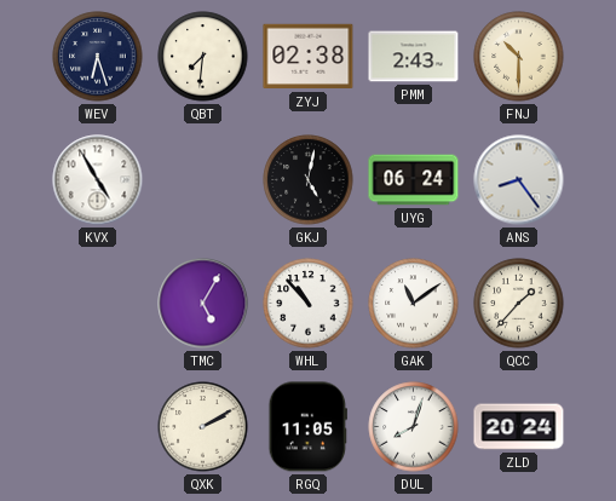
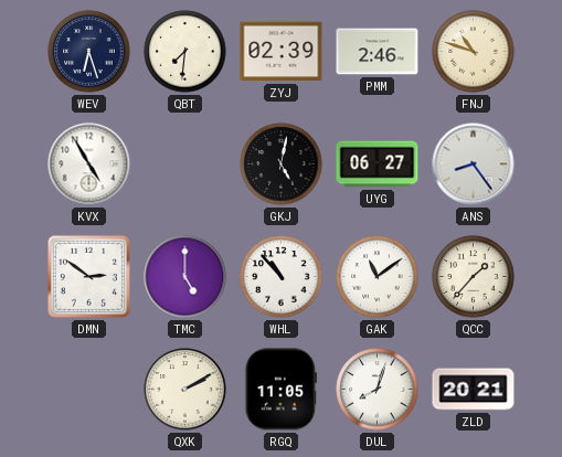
ZYJ: 02:38 -> 02:39
PMM: 2:43 -> 2:46
FNJ: 10:30 -> 10:48
UYG: 06:24 -> 06:27
DMN: none -> 2:51
TMC: 5:05 -> 5:00
ZLD: 20:24 -> 20:21
